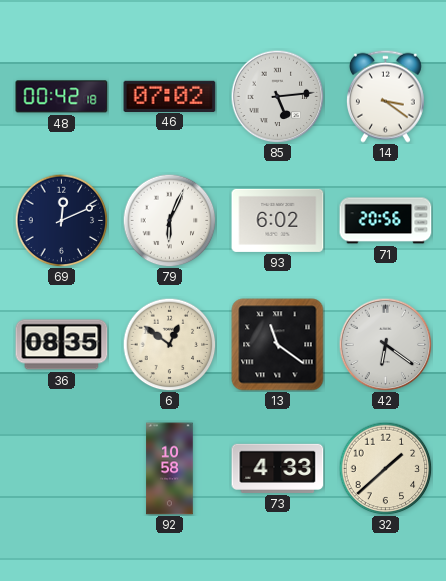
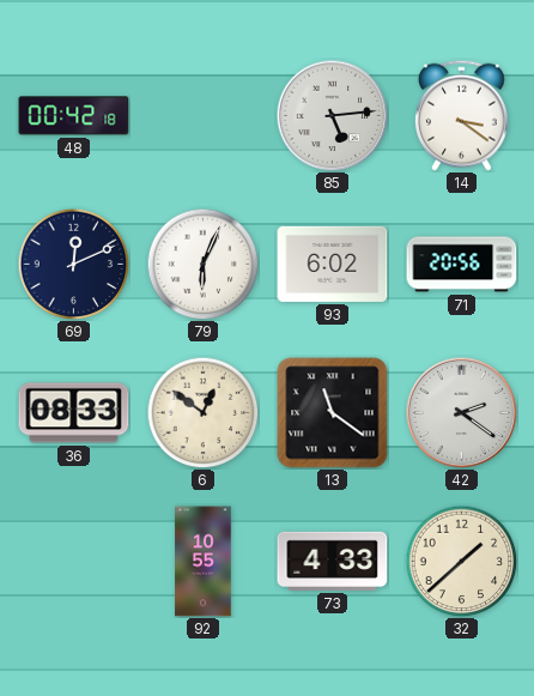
46: 07:02 -> none
36: 08:35 -> 08:33
42: 6:21 -> 2:21
92: 10:58 -> 10:55
